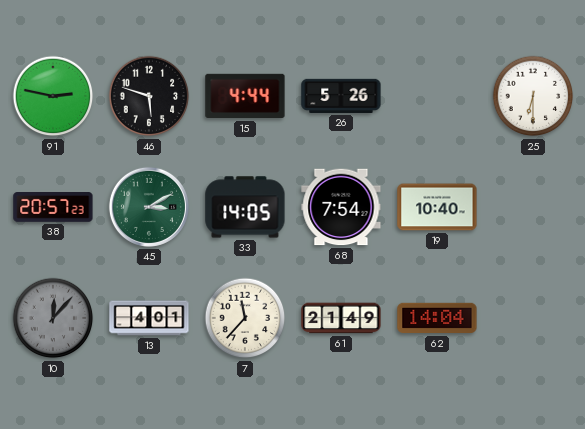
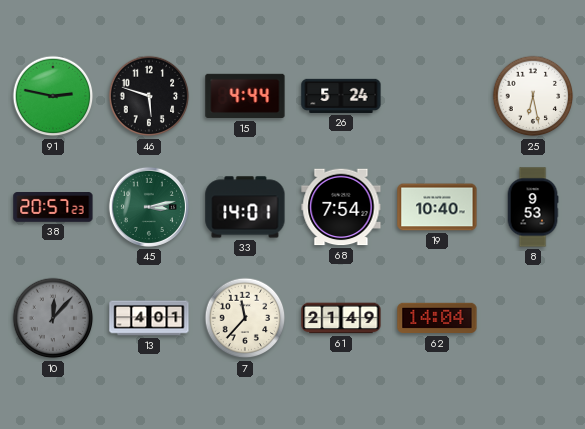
26: 5:26 -> 5:24
25: 6:30 -> 6:28
45: 3:10 -> 3:13
33: 14:05 -> 14:01
8: none -> 9:53
